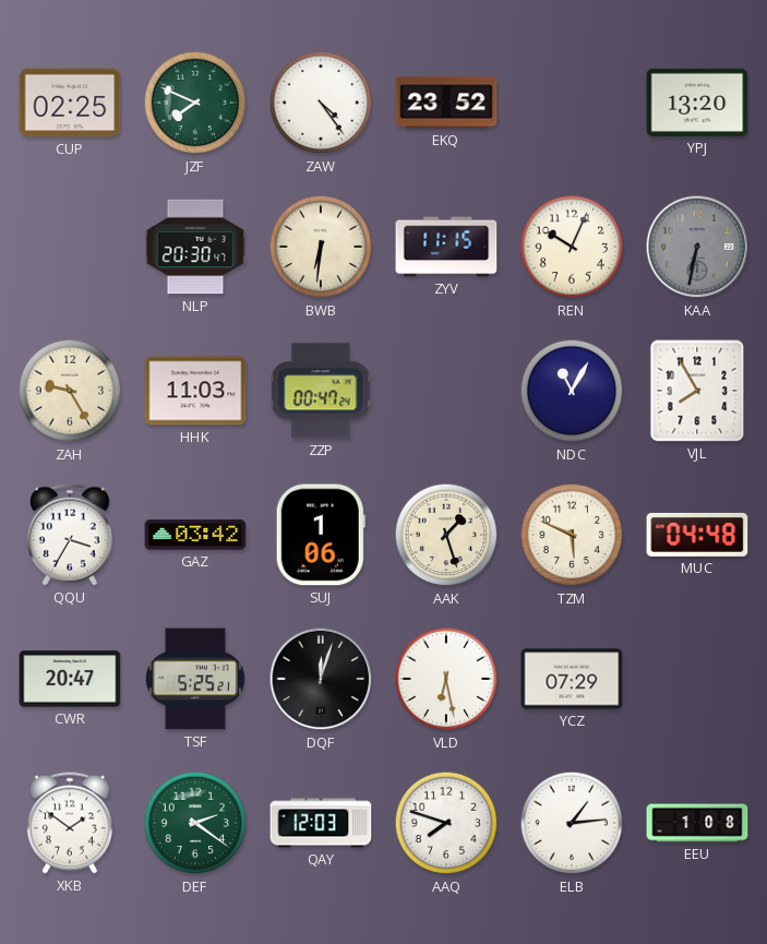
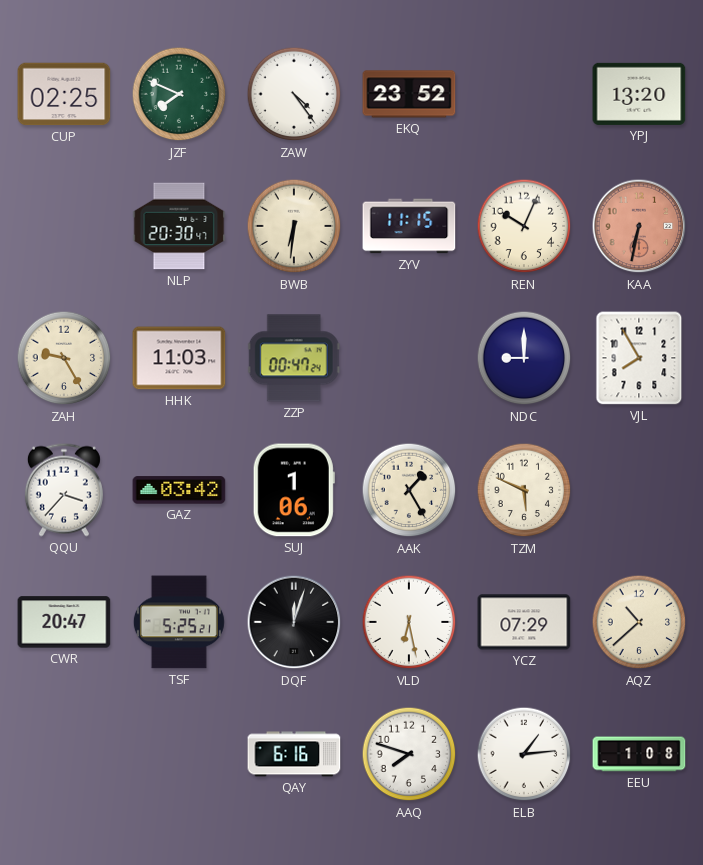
KAA dial: grey -> salmon
NDC: 11:05 -> 9:00
QQU: 3:35 -> 3:37
AAK: 1:27 -> 1:25
MUC: 04:48 -> none
AQZ: none -> 10:38
XKB: 1:51 -> none
DEF: 2:21 -> none
QAY: 12:03 -> 6:16
